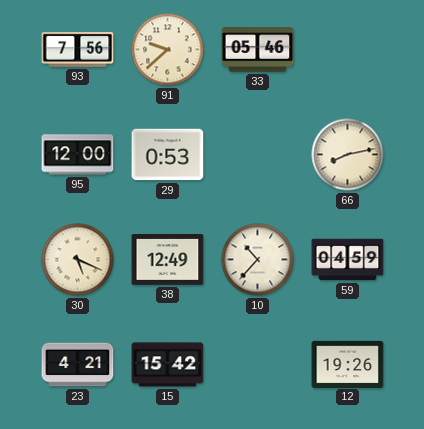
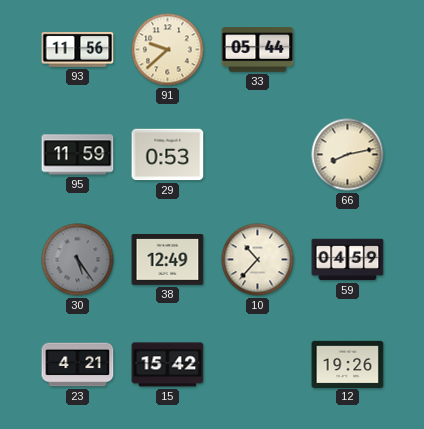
93: 7:56 -> 11:56
33: 05:46 -> 05:44
95: 12:00 -> 11:59
30: 5:19 -> 5:24
30 dial: cream -> grey
